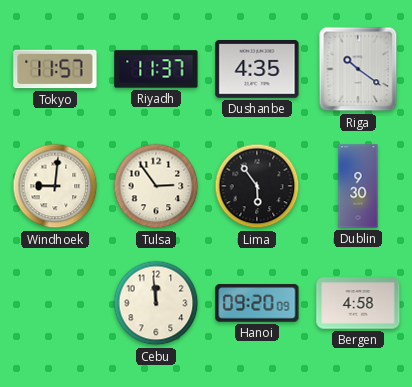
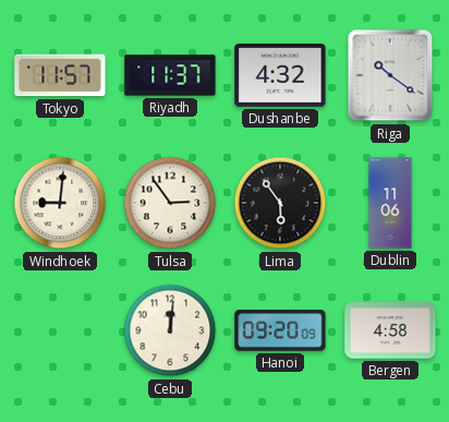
Dushanbe: 4:35 -> 4:32
Dublin: 9:30 -> 11:06
Cebu: 11:59 -> 12:01
